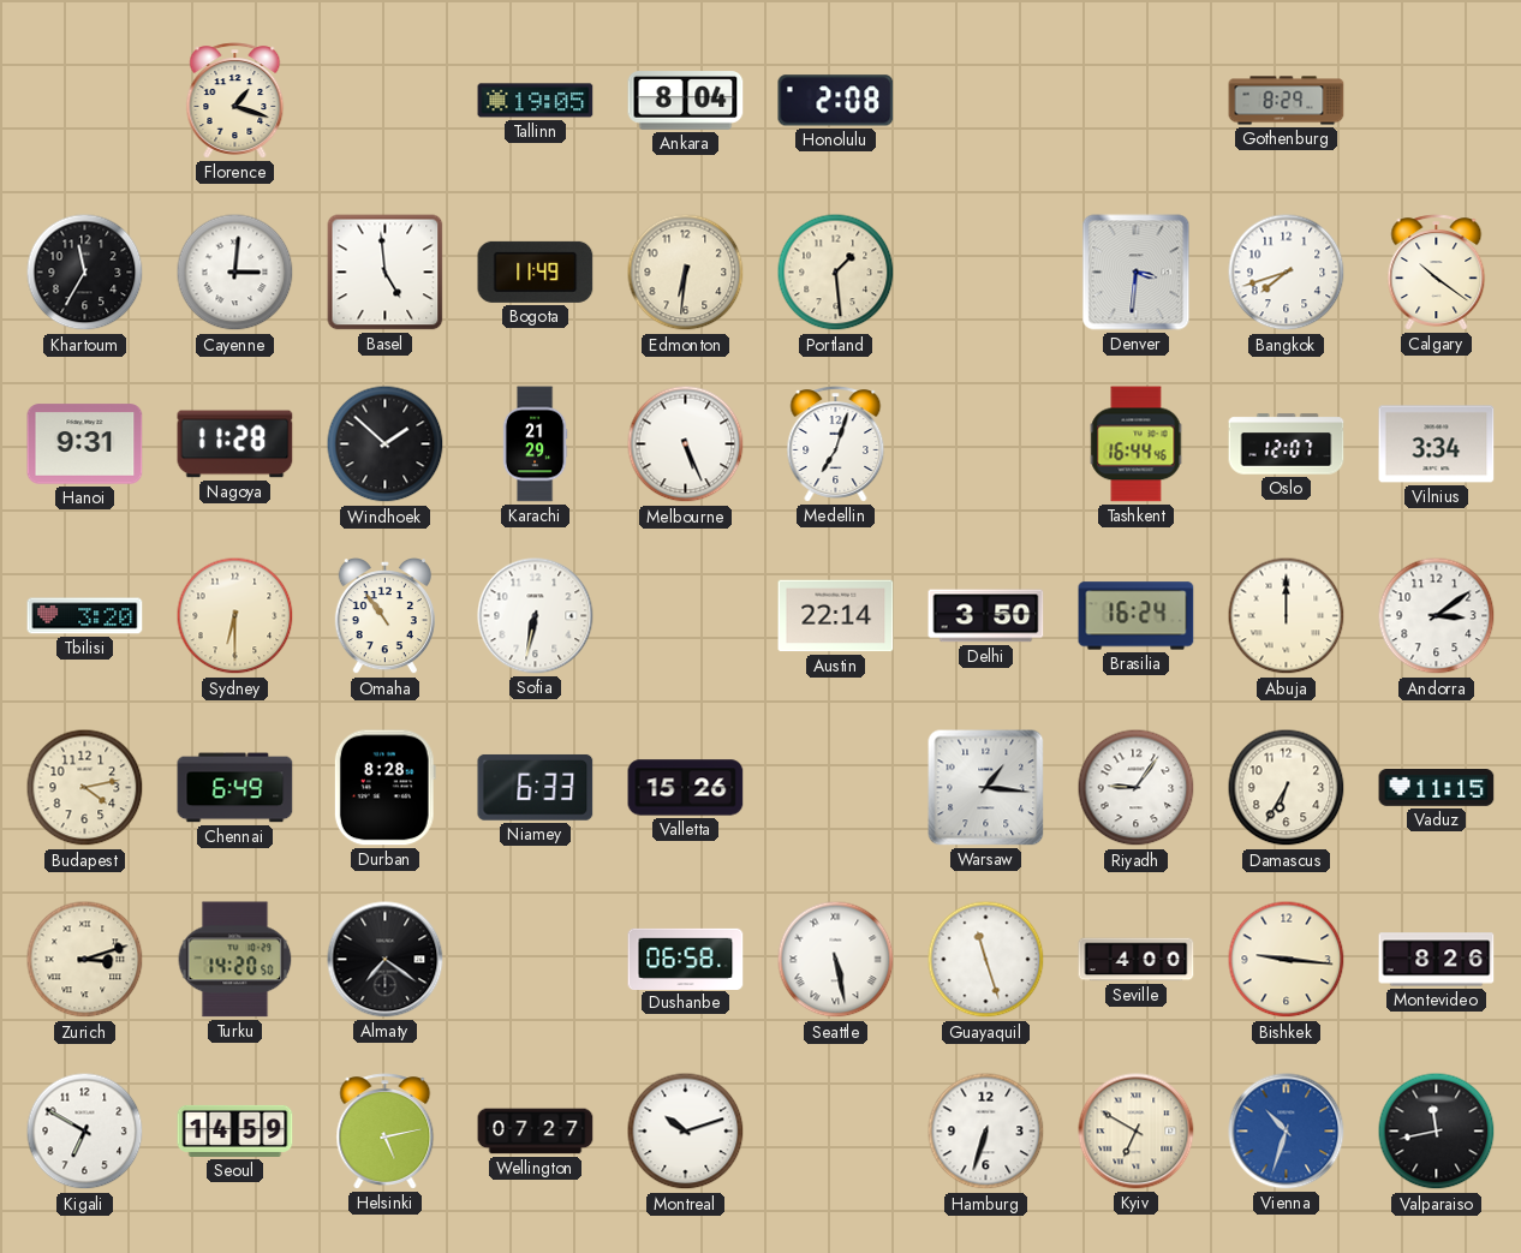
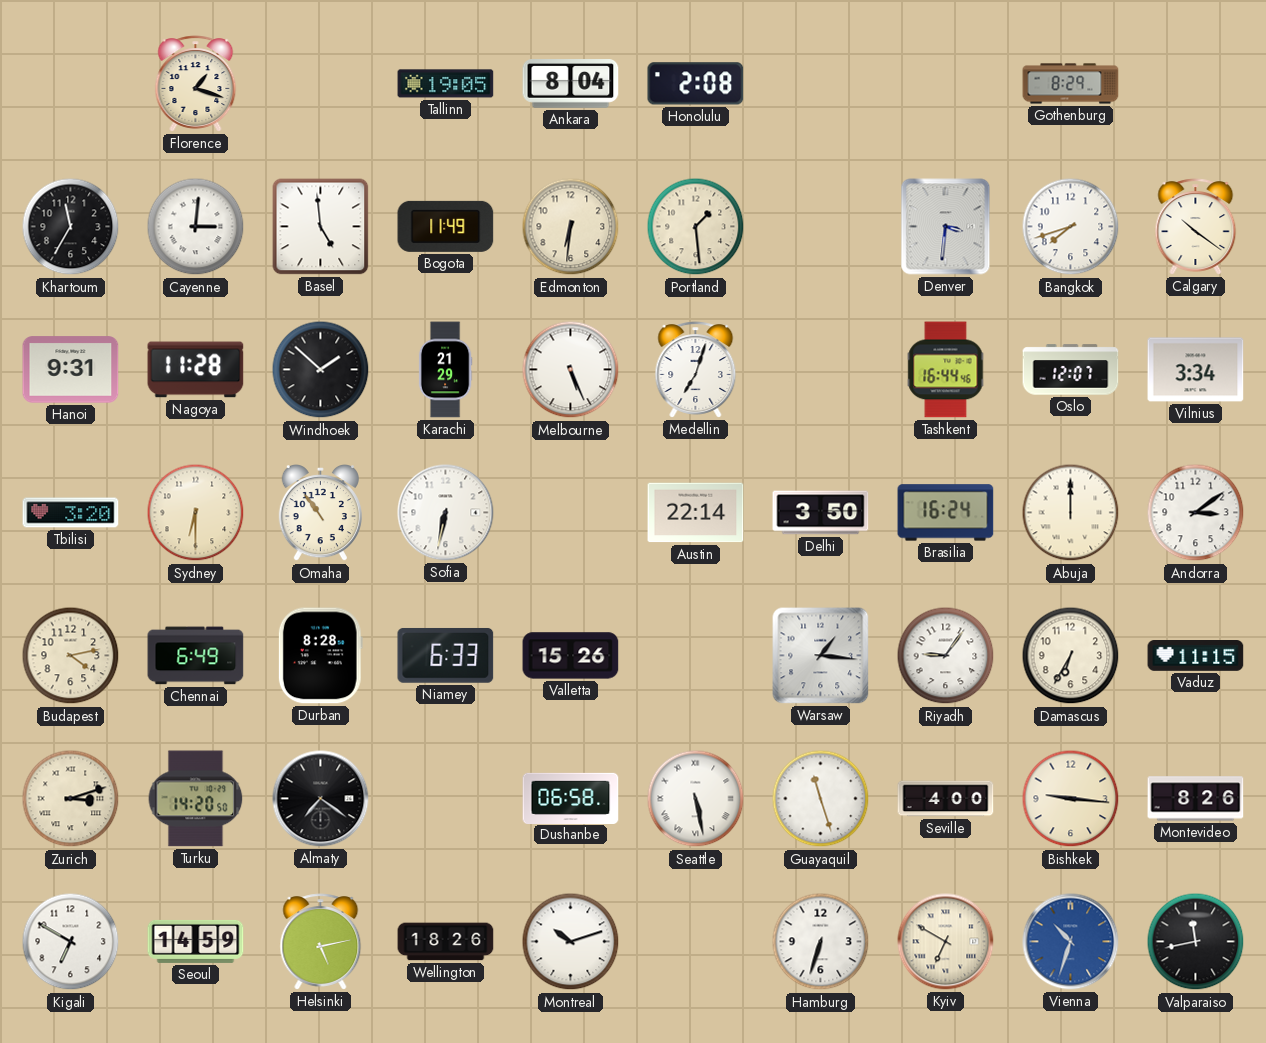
Wellington: 07:27 -> 18:26
